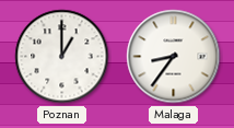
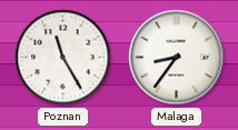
Poznan: 1:00 -> 11:25
